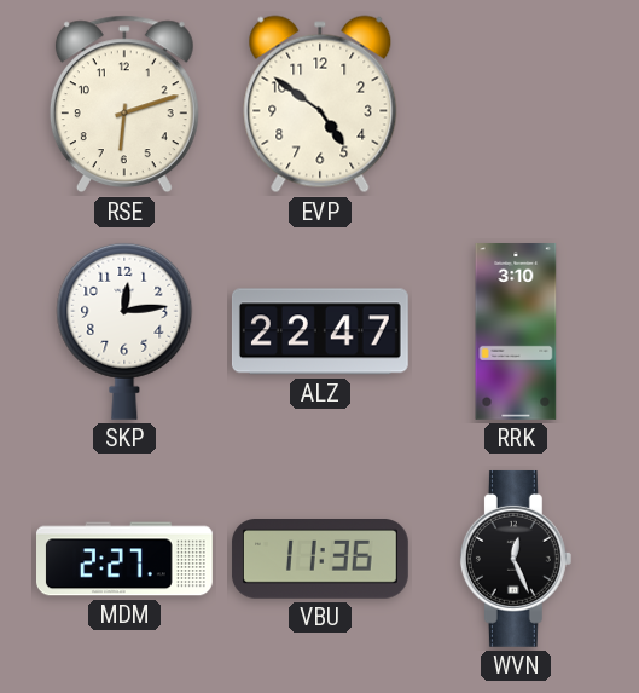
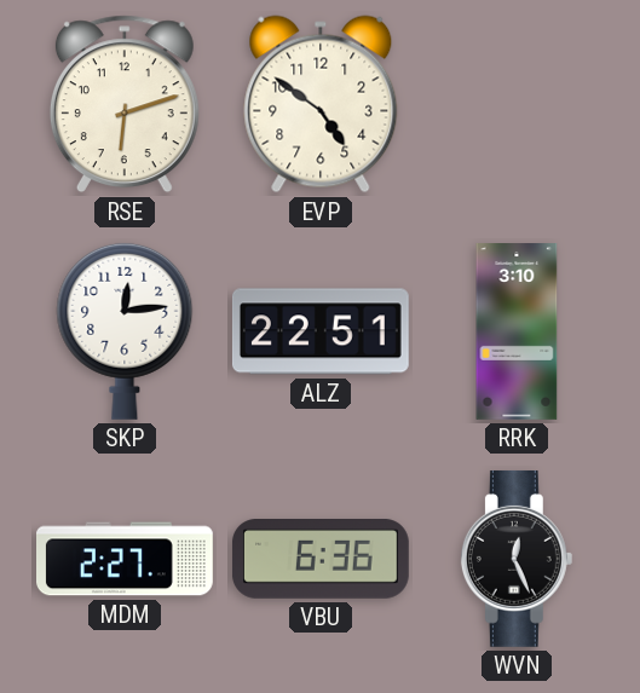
ALZ: 22:47 -> 22:51
VBU: 11:36 -> 6:36
